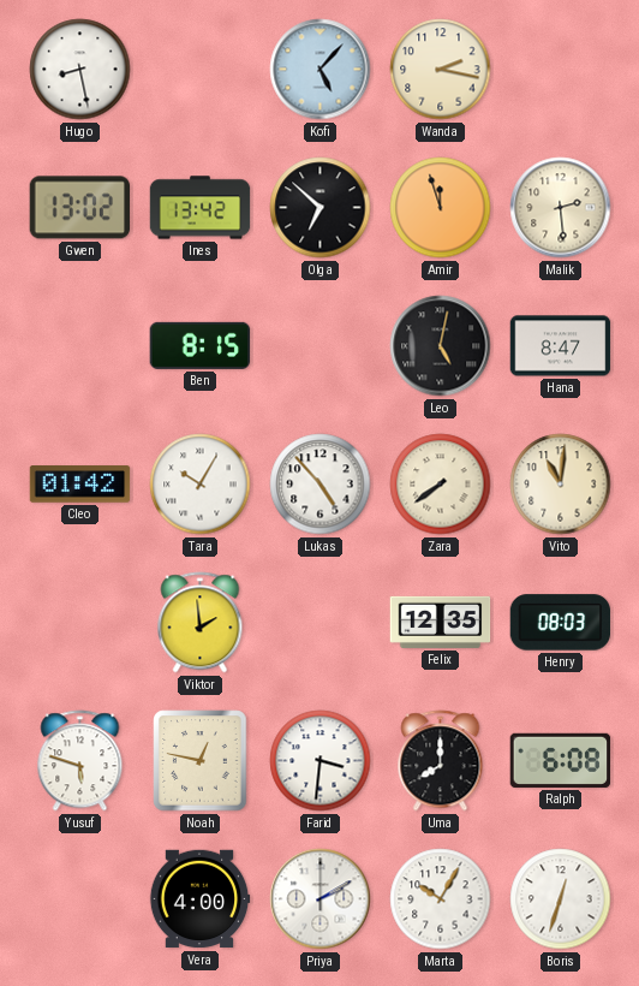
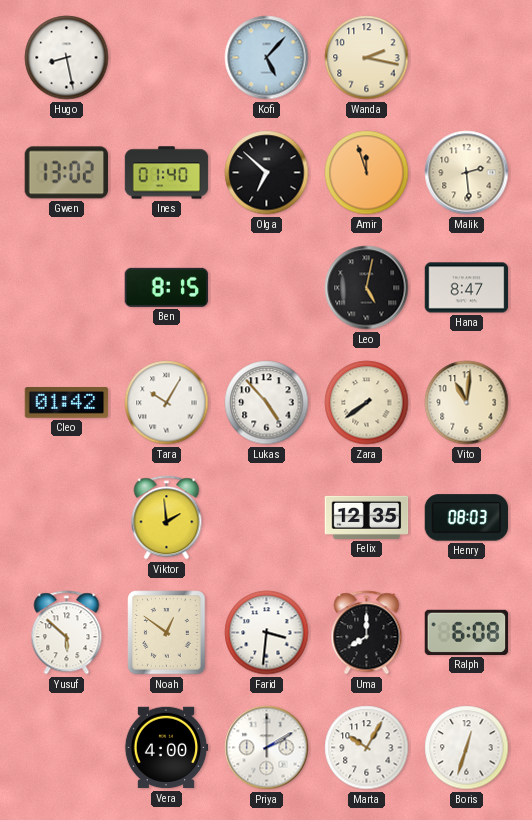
Ines: 13:42 -> 01:40
Yusuf: 5:48 -> 5:52
Noah: 12:47 -> 12:51
